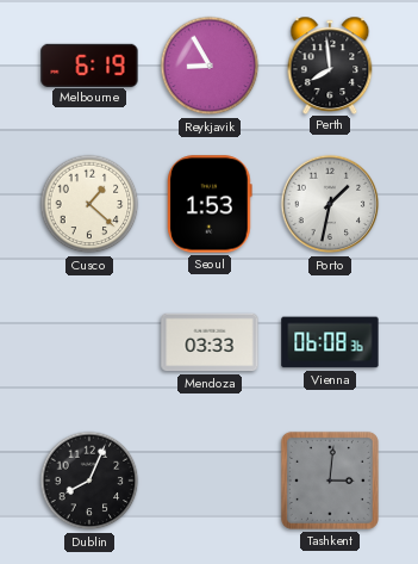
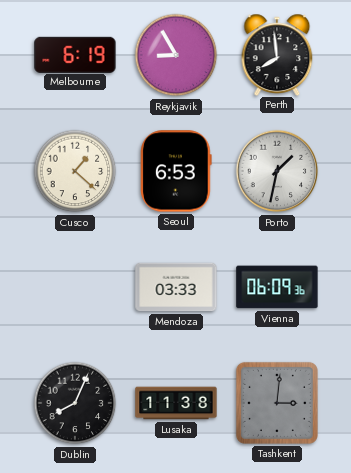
Seoul: 1:53 -> 6:53
Vienna: 06:08 -> 06:09
Lusaka: none -> 11:38
